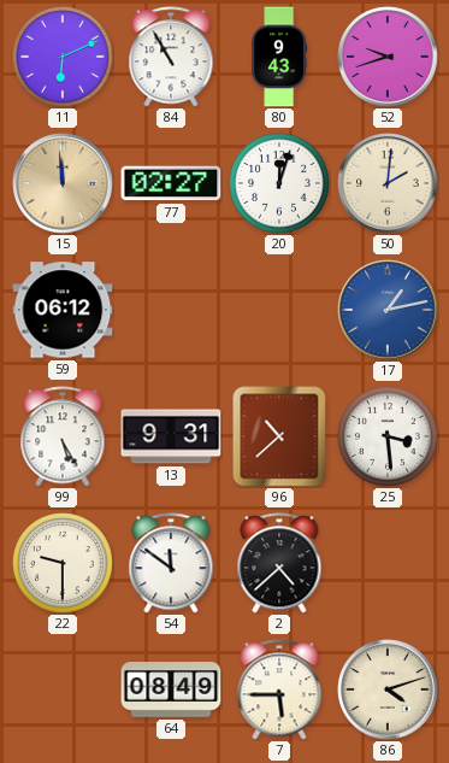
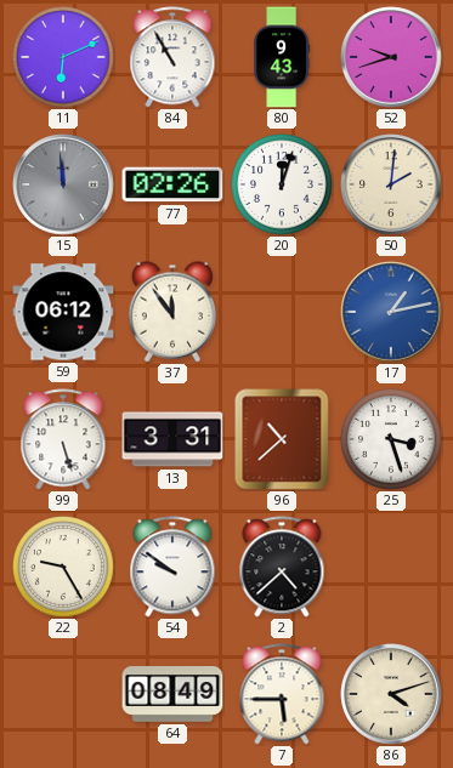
15 dial: champagne -> grey
77: 02:27 -> 02:26
37: none -> 11:54
99: 5:25 -> 5:27
13: 9:31 -> 3:31
25: 3:29 -> 3:27
22: 9:30 -> 9:25
54: 11:51 -> 9:51
